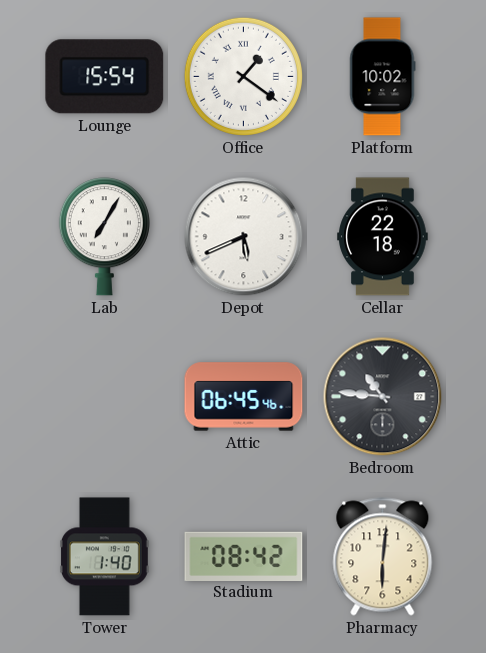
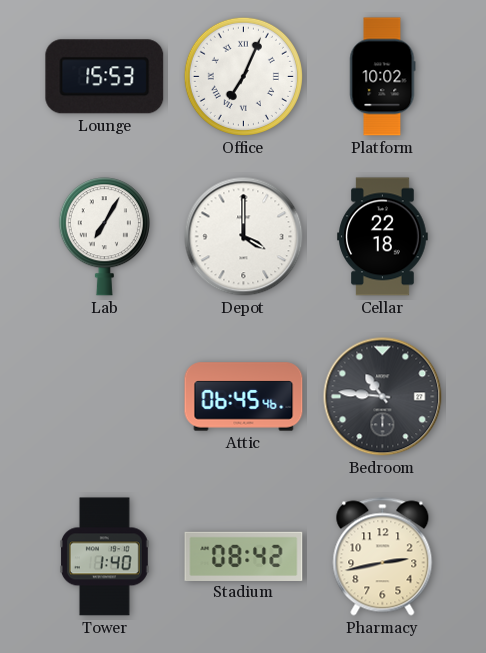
Lounge: 15:54 -> 15:53
Office: 1:21 -> 7:04
Depot: 5:41 -> 4:00
Pharmacy: 6:01 -> 2:43
